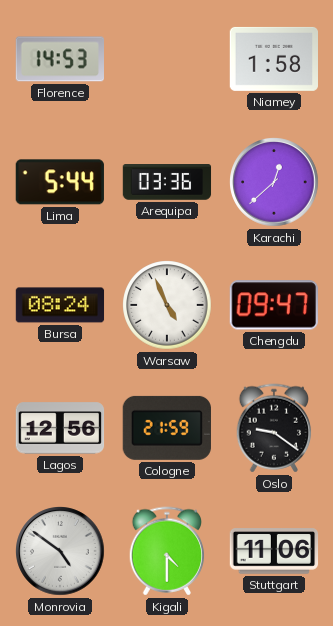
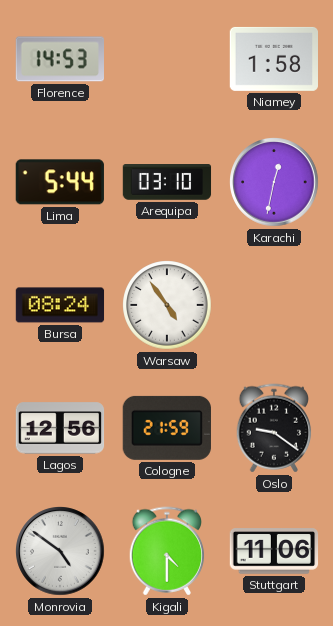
Arequipa: 03:36 -> 03:10
Karachi: 12:38 -> 12:32
Warsaw: 4:56 -> 4:54
Chengdu: 09:47 -> none
